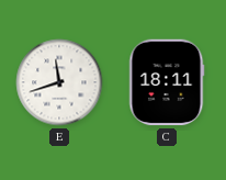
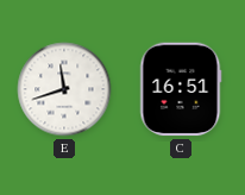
C: 18:11 -> 16:51
